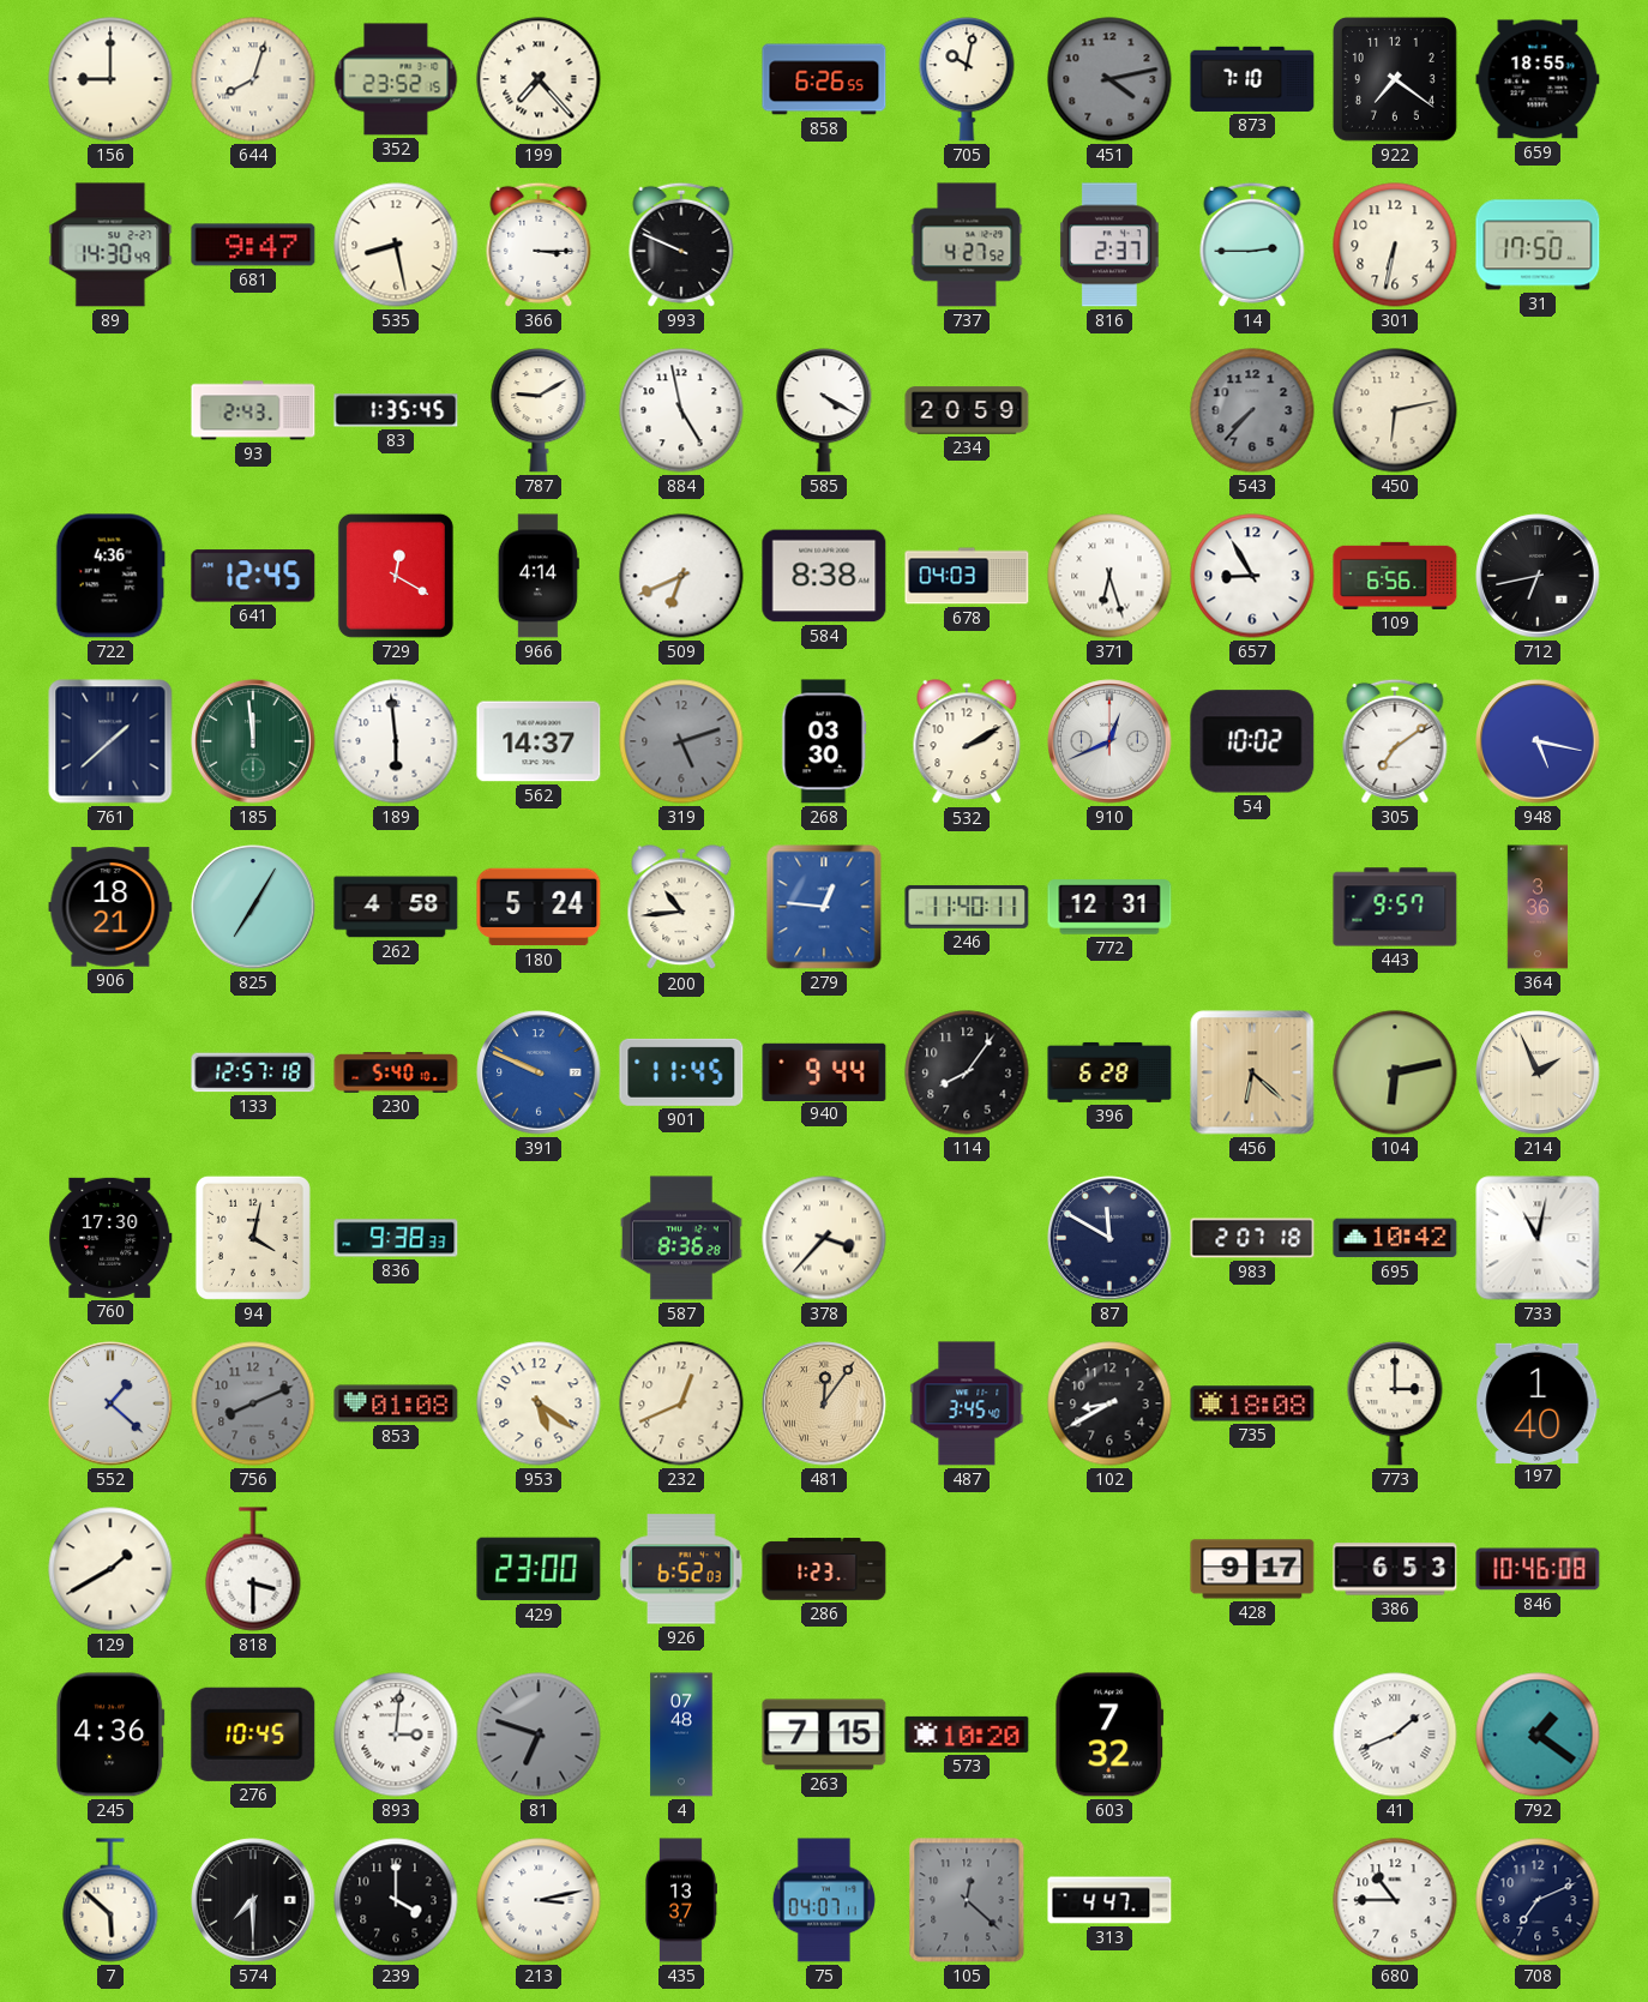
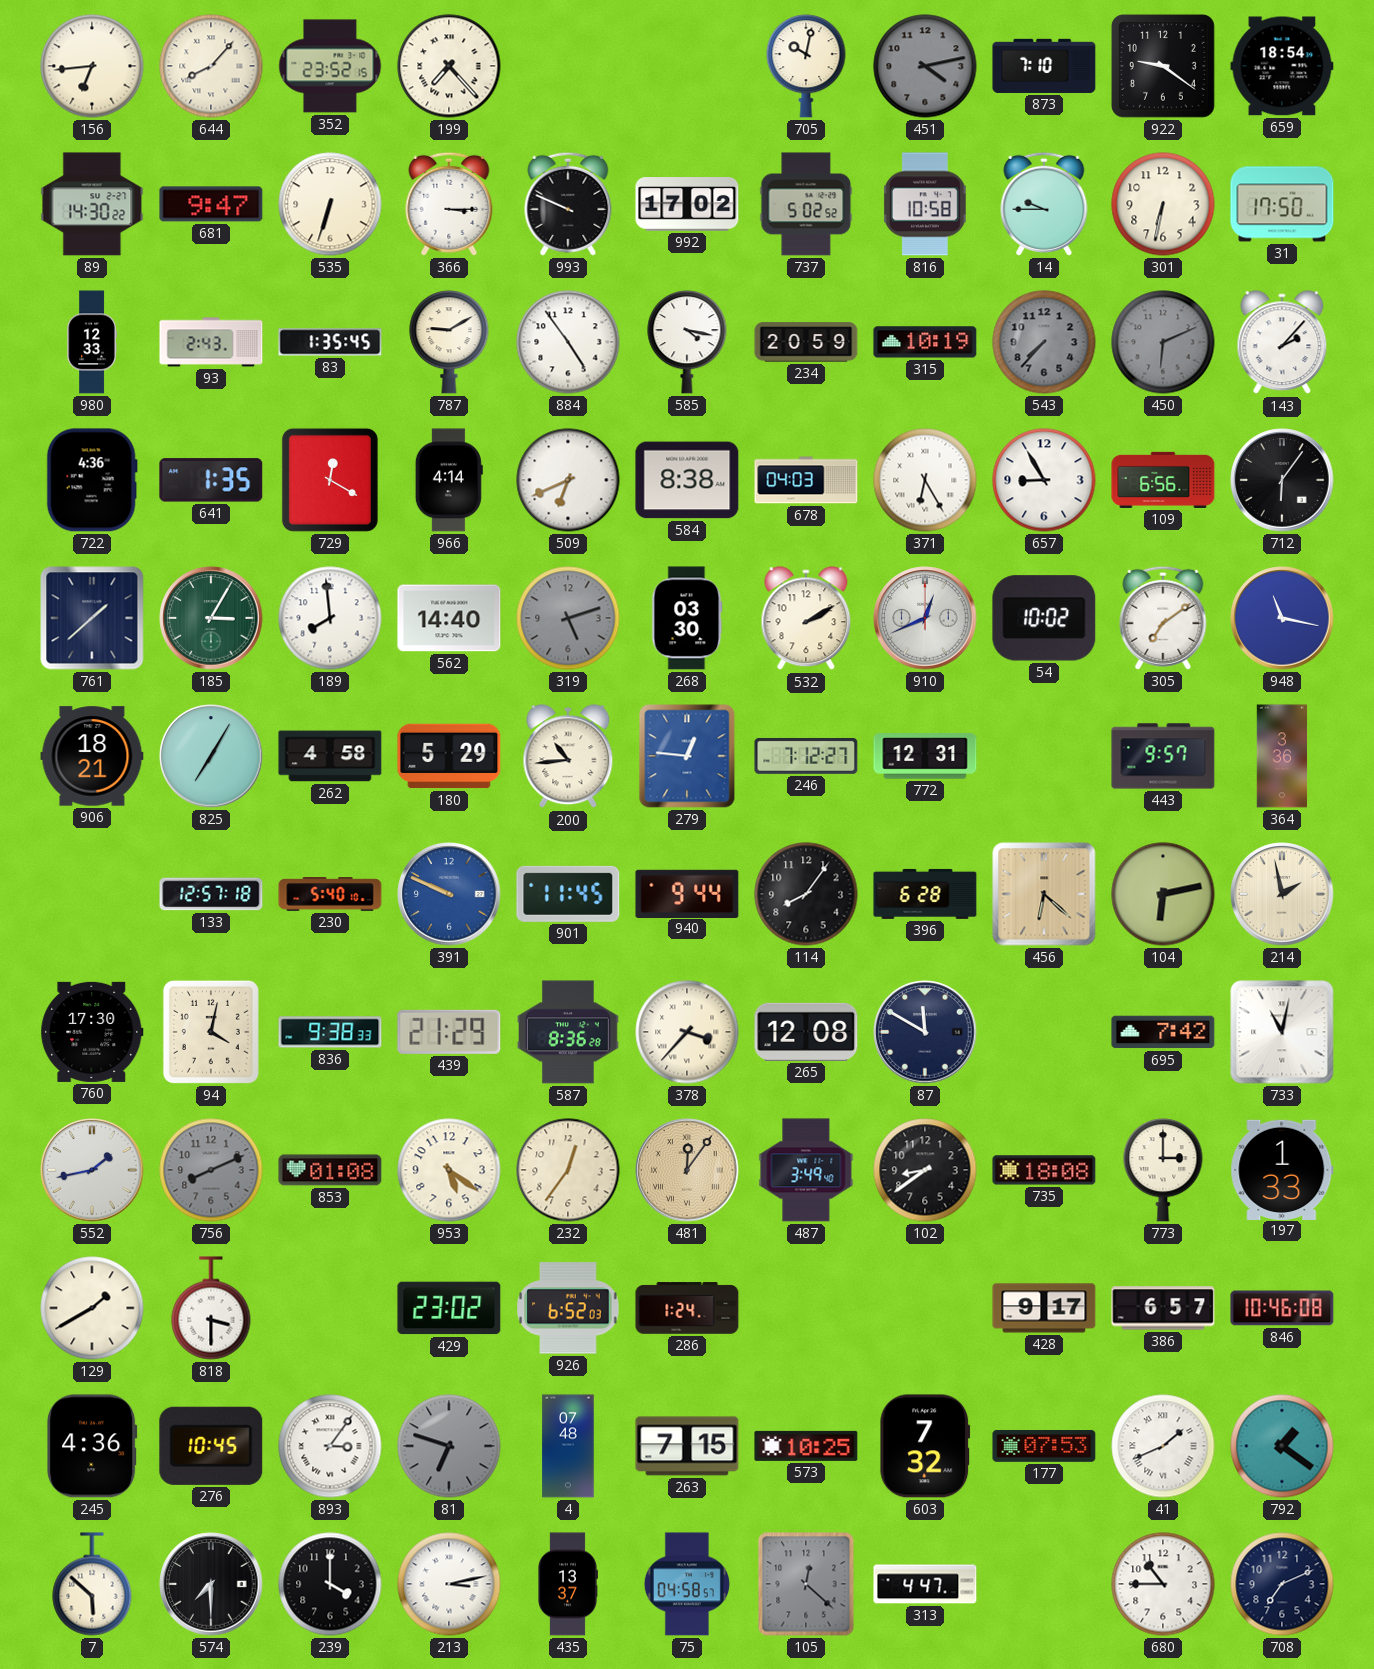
156: 9:00 -> 6:44
644: 8:03 -> 8:07
858: 6:26 -> none
922: 7:21 -> 9:21
659: 18:55 -> 18:54
89: 14:30:49 -> 14:30:22
535: 8:28 -> 6:33
992: none -> 17:02
737: 4:27 -> 5:02
816: 2:37 -> 10:58
14: 2:45 -> 9:45
980: none -> 12:33
884: 4:58 -> 4:54
585: 4:20 -> 4:17
315: none -> 10:19
450: 6:13 -> 6:11
450 dial: cream -> grey
143: none -> 2:07
641: 12:45 -> 1:35
371: 6:27 -> 6:25
712: 6:43 -> 6:06
185: 11:59 -> 3:05
189: 5:59 -> 7:59
562: 14:37 -> 14:40
948: 5:17 -> 11:17
180: 5:24 -> 5:29
246: 11:40 -> 7:12
214: 1:56 -> 1:58
439: none -> 21:29
265: none -> 12:08
983: 2:07 -> none
695: 10:42 -> 7:42
552: 1:22 -> 1:43
232: 12:41 -> 12:36
487: 3:45 -> 3:49
102: 8:40 -> 8:39
197: 1:40 -> 1:33
429: 23:00 -> 23:02
286: 1:23 -> 1:24
386: 6:53 -> 6:57
893: 3:01 -> 3:06
573: 10:20 -> 10:25
177: none -> 07:53
75: 04:07 -> 04:58
